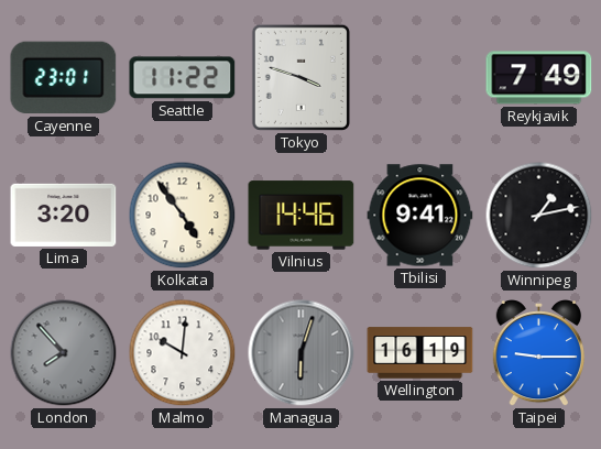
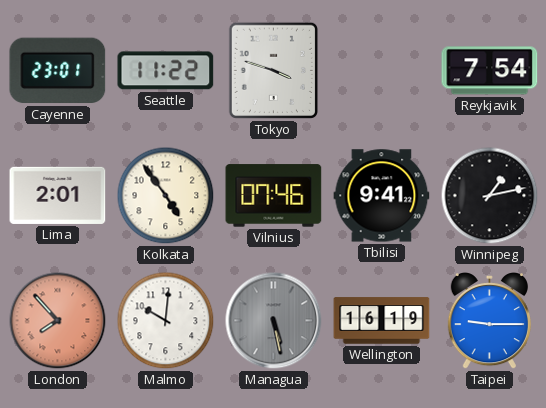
Reykjavik: 7:49 -> 7:54
Lima: 3:20 -> 2:01
Vilnius: 14:46 -> 07:46
London dial: grey -> salmon
Managua: 6:03 -> 5:28
